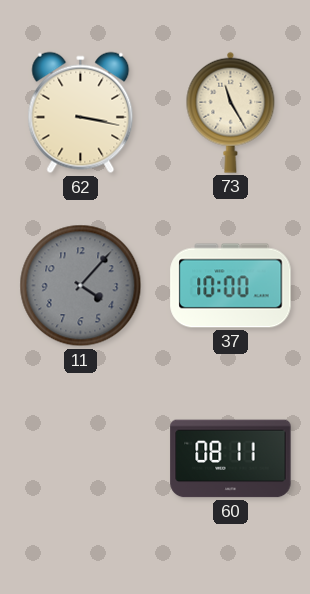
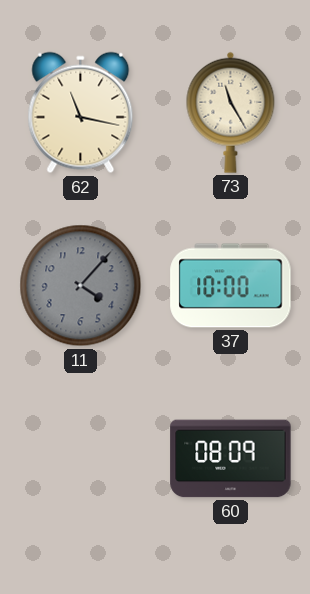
62: 3:17 -> 11:17
60: 08:11 -> 08:09
